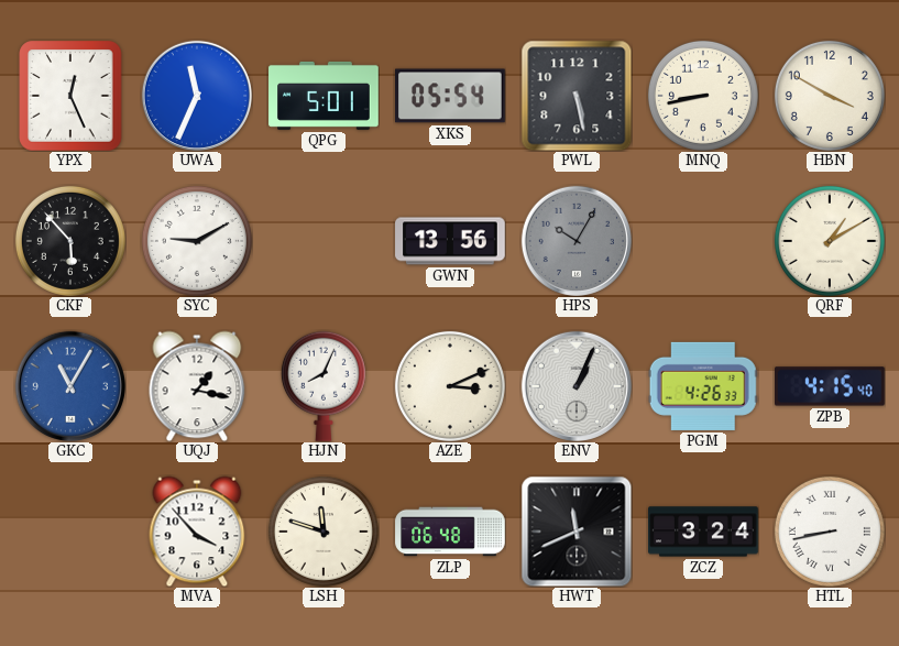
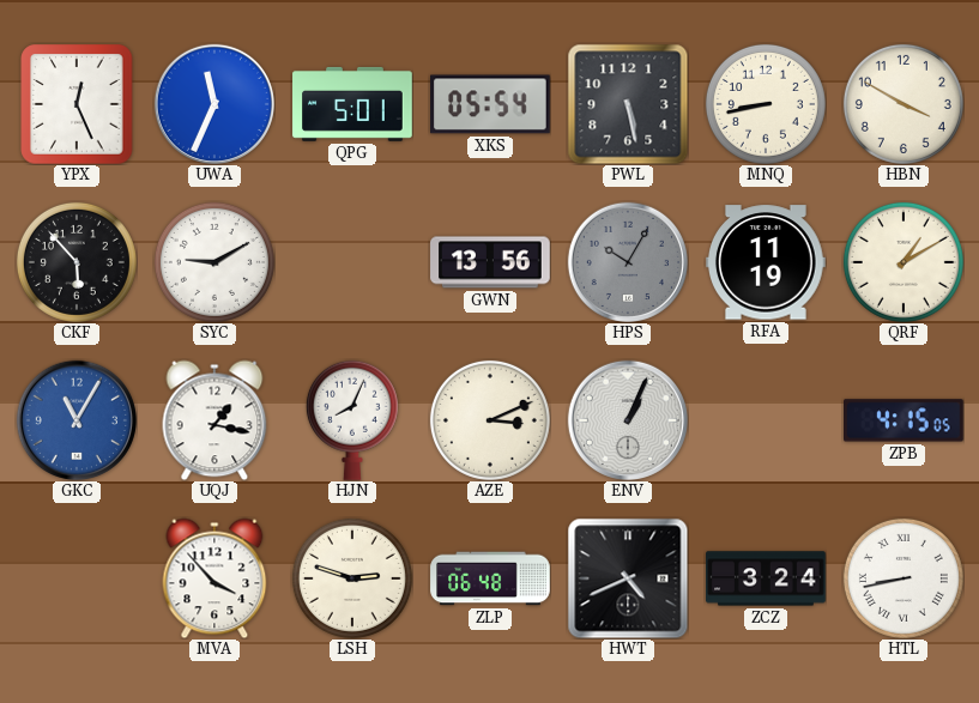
RFA: none -> 11:19
PGM: 4:26 -> none
ZPB: 4:15:40 -> 4:15:05
LSH: 11:48 -> 2:48
HWT: 11:41 -> 4:41
